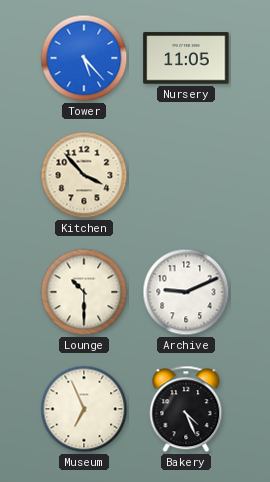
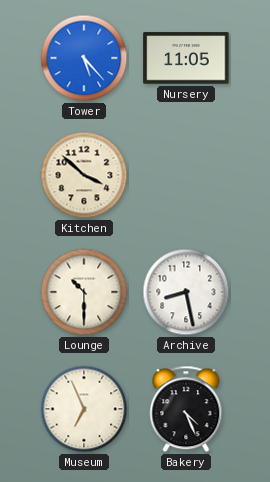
Kitchen: 3:53 -> 3:52
Archive: 9:11 -> 8:28
